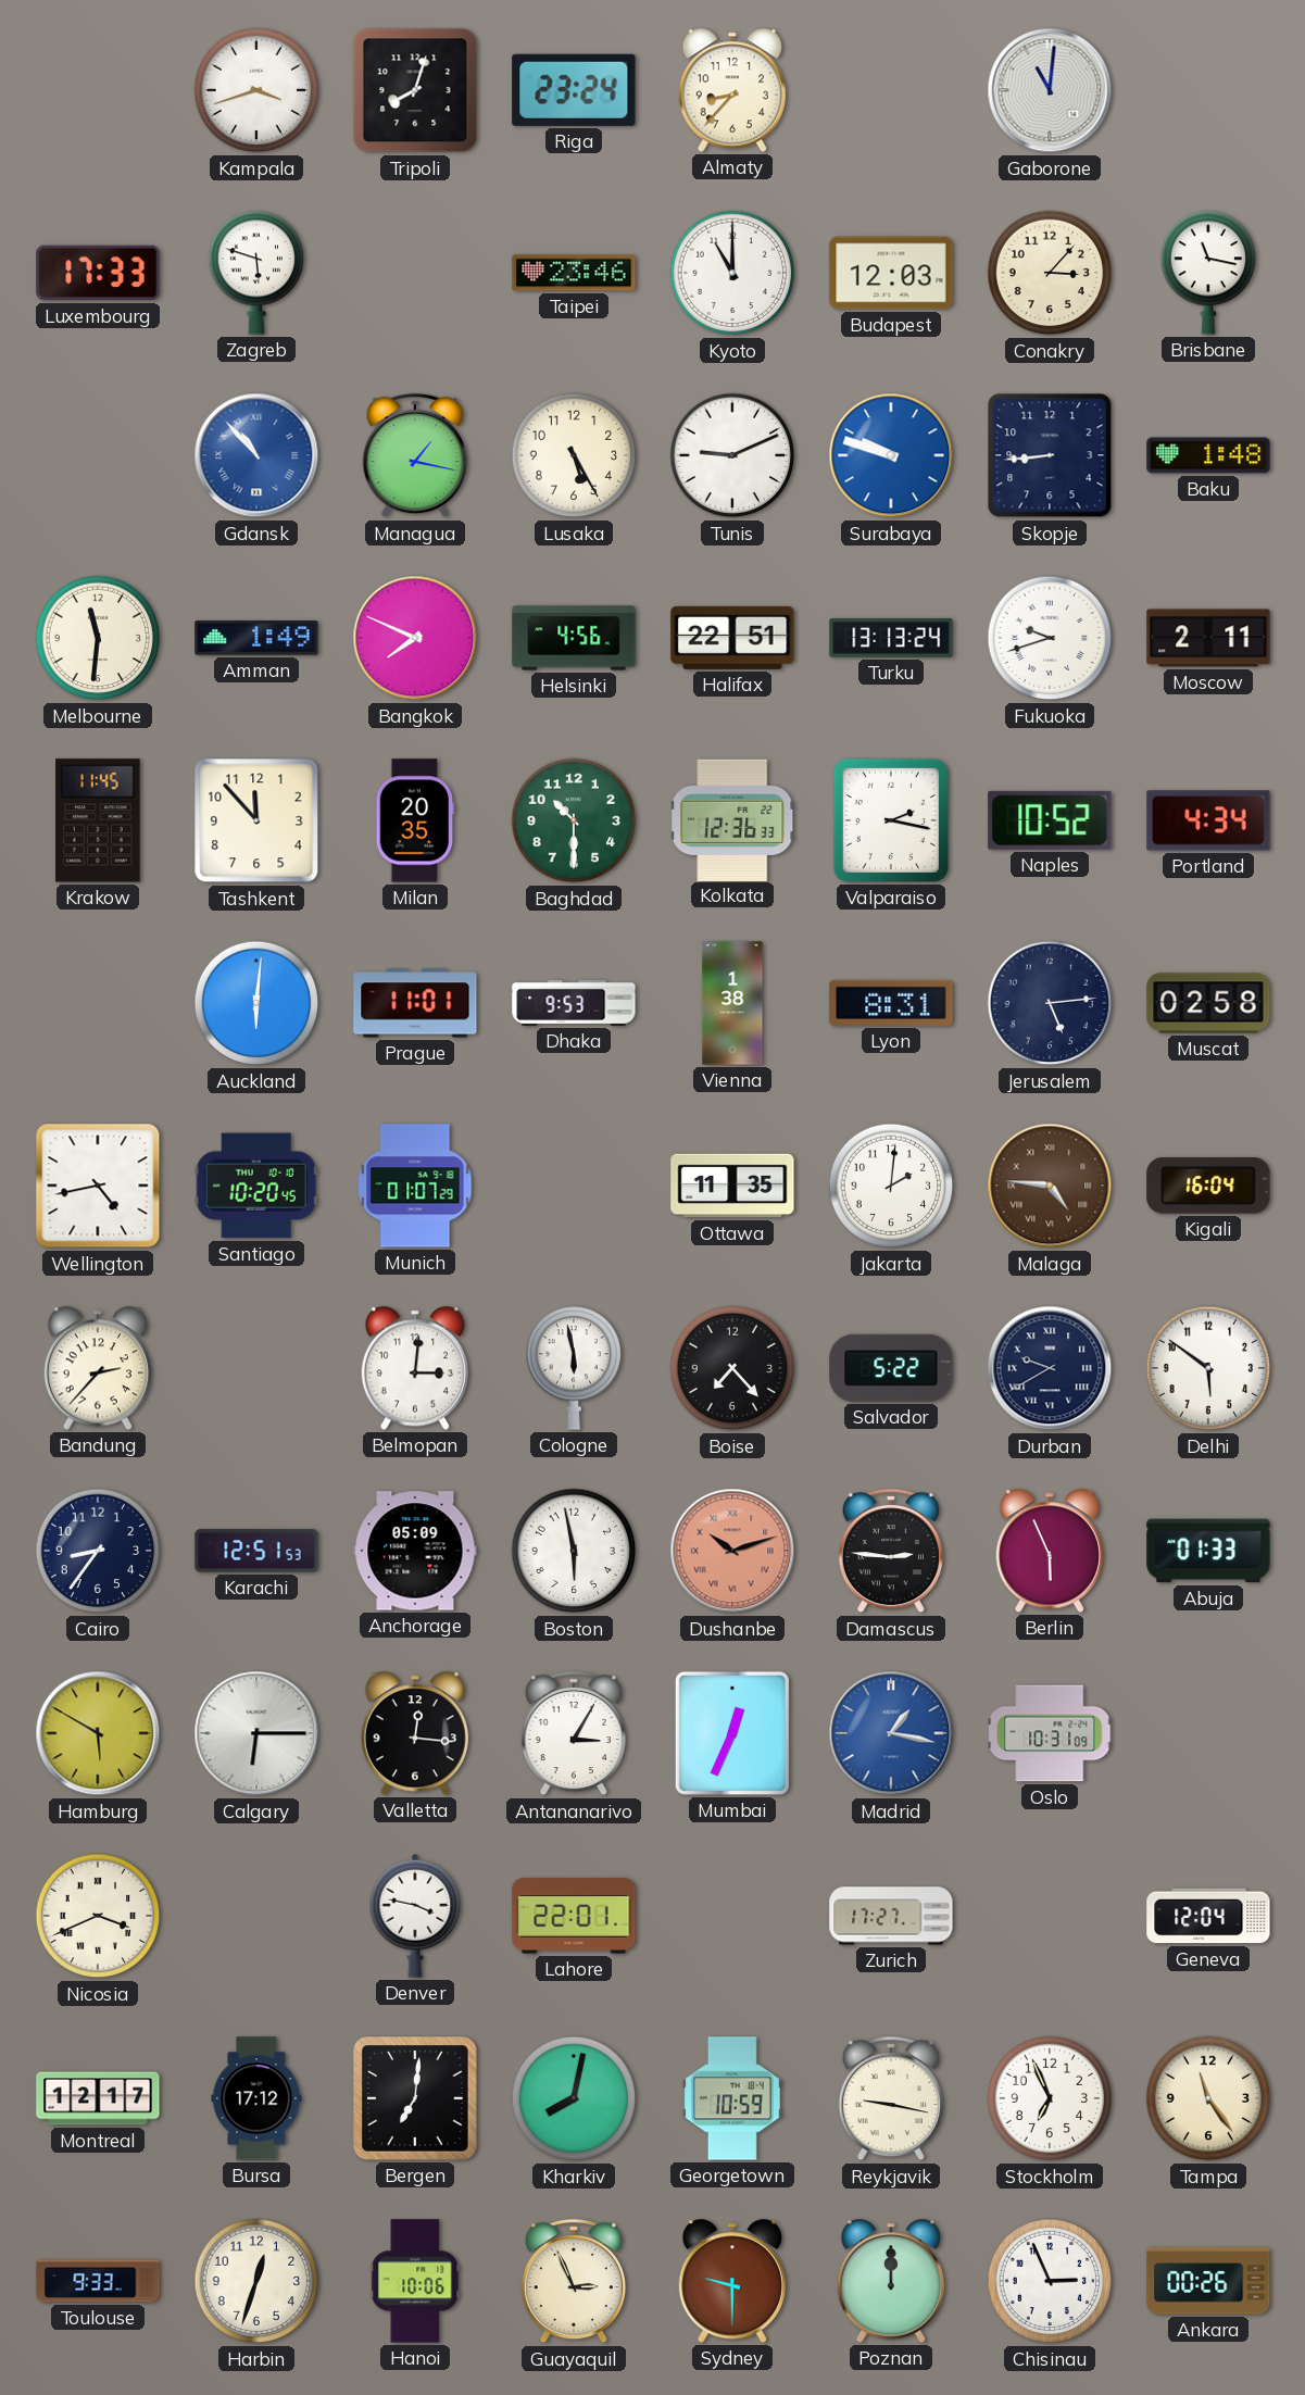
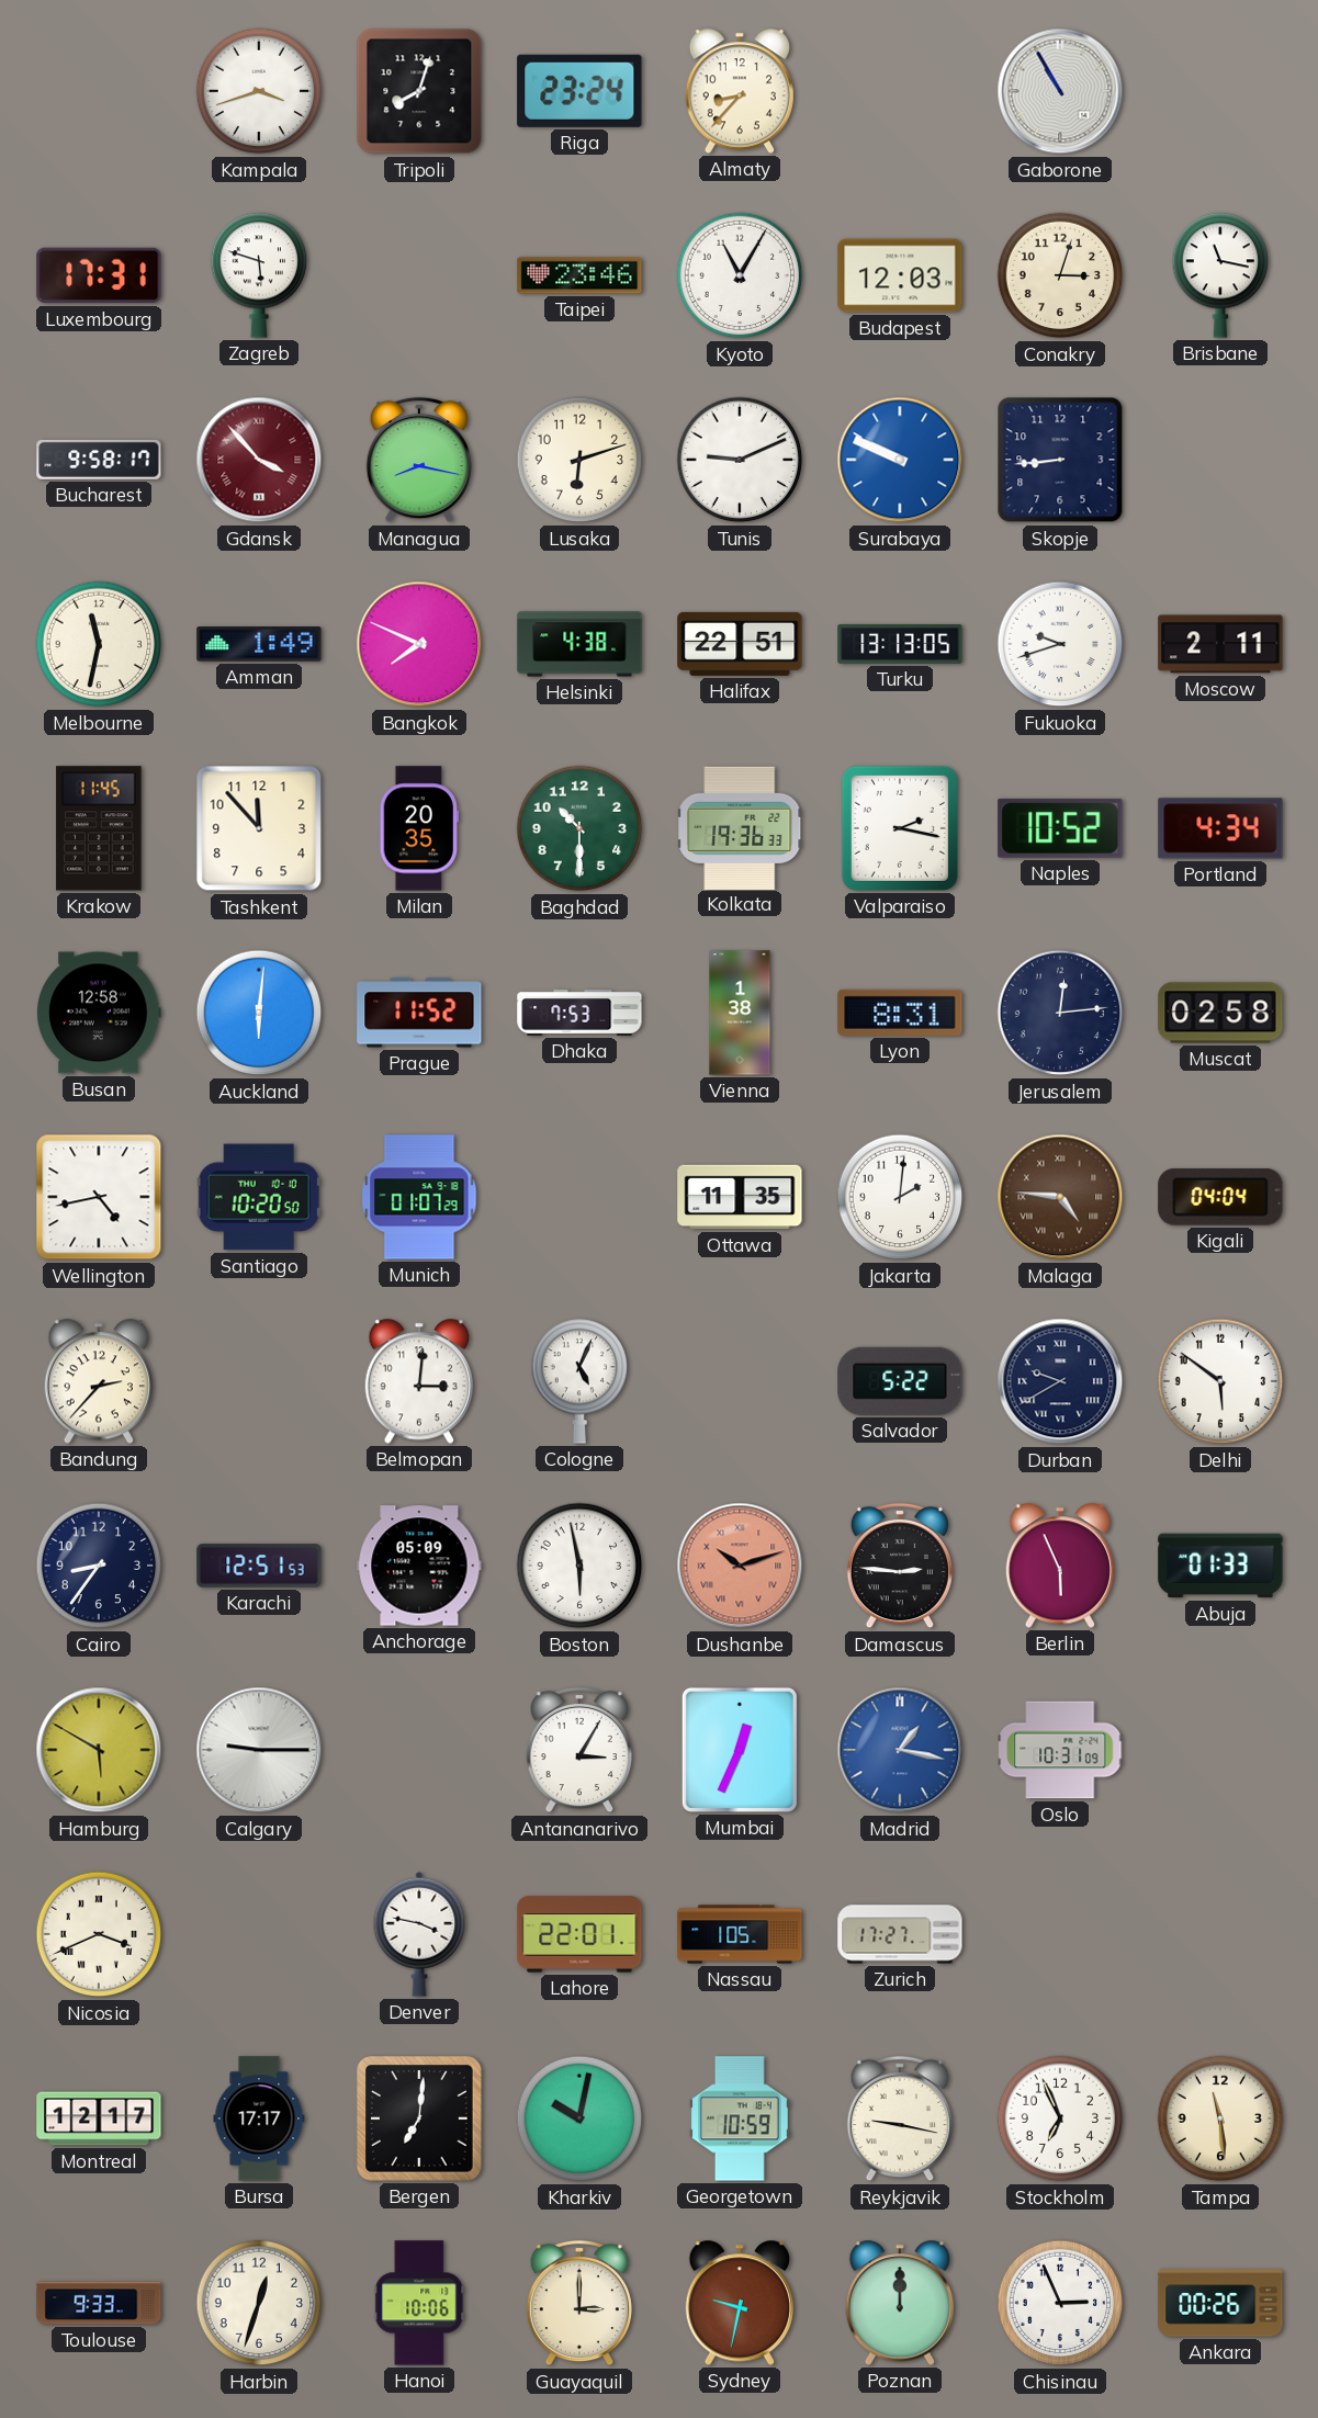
Gaborone: 11:01 -> 10:55
Luxembourg: 17:33 -> 17:31
Kyoto: 11:00 -> 11:05
Conakry: 3:07 -> 3:03
Bucharest: none -> 9:58
Gdansk: 10:53 -> 3:53
Gdansk dial: blue -> burgundy
Managua: 1:17 -> 8:17
Lusaka: 5:25 -> 6:12
Surabaya: 9:48 -> 9:49
Baku: 1:48 -> none
Melbourne: 11:31 -> 11:32
Helsinki: 4:56 -> 4:38
Turku: 13:13:24 -> 13:13:05
Kolkata: 12:36 -> 19:36
Busan: none -> 12:58
Prague: 11:01 -> 11:52
Dhaka: 9:53 -> 7:53
Jerusalem: 5:14 -> 12:14
Santiago: 10:20:45 -> 10:20:50
Kigali: 16:04 -> 04:04
Cologne: 5:58 -> 5:04
Boise: 7:23 -> none
Calgary: 6:15 -> 9:15
Valletta: 12:16 -> none
Nassau: none -> 1:05
Geneva: 12:04 -> none
Bursa: 17:12 -> 17:17
Kharkiv: 8:02 -> 10:02
Tampa: 11:24 -> 11:29
Guayaquil: 2:56 -> 3:00
Sydney: 9:30 -> 9:32
